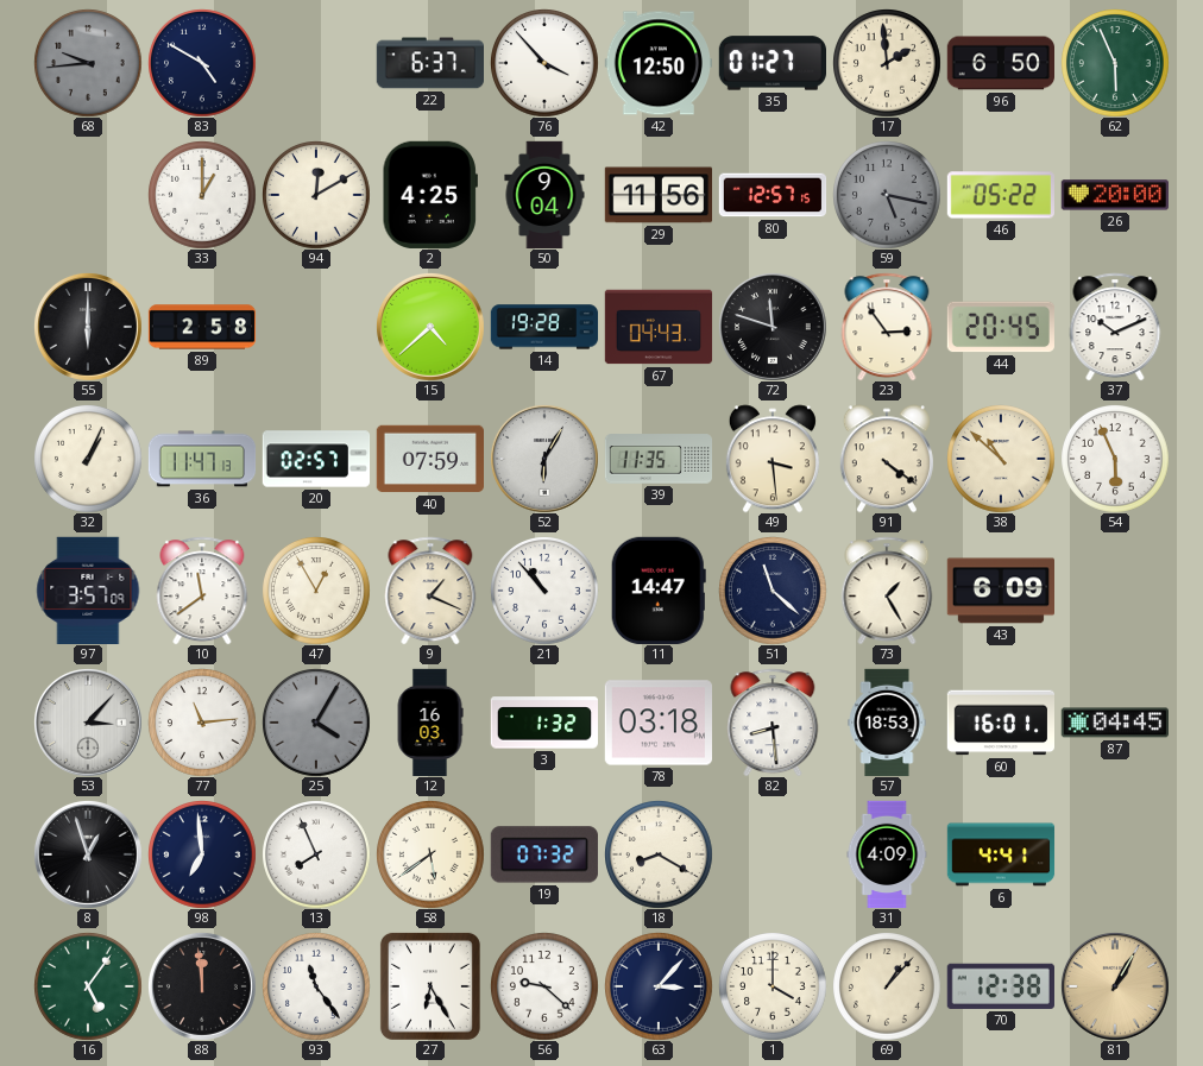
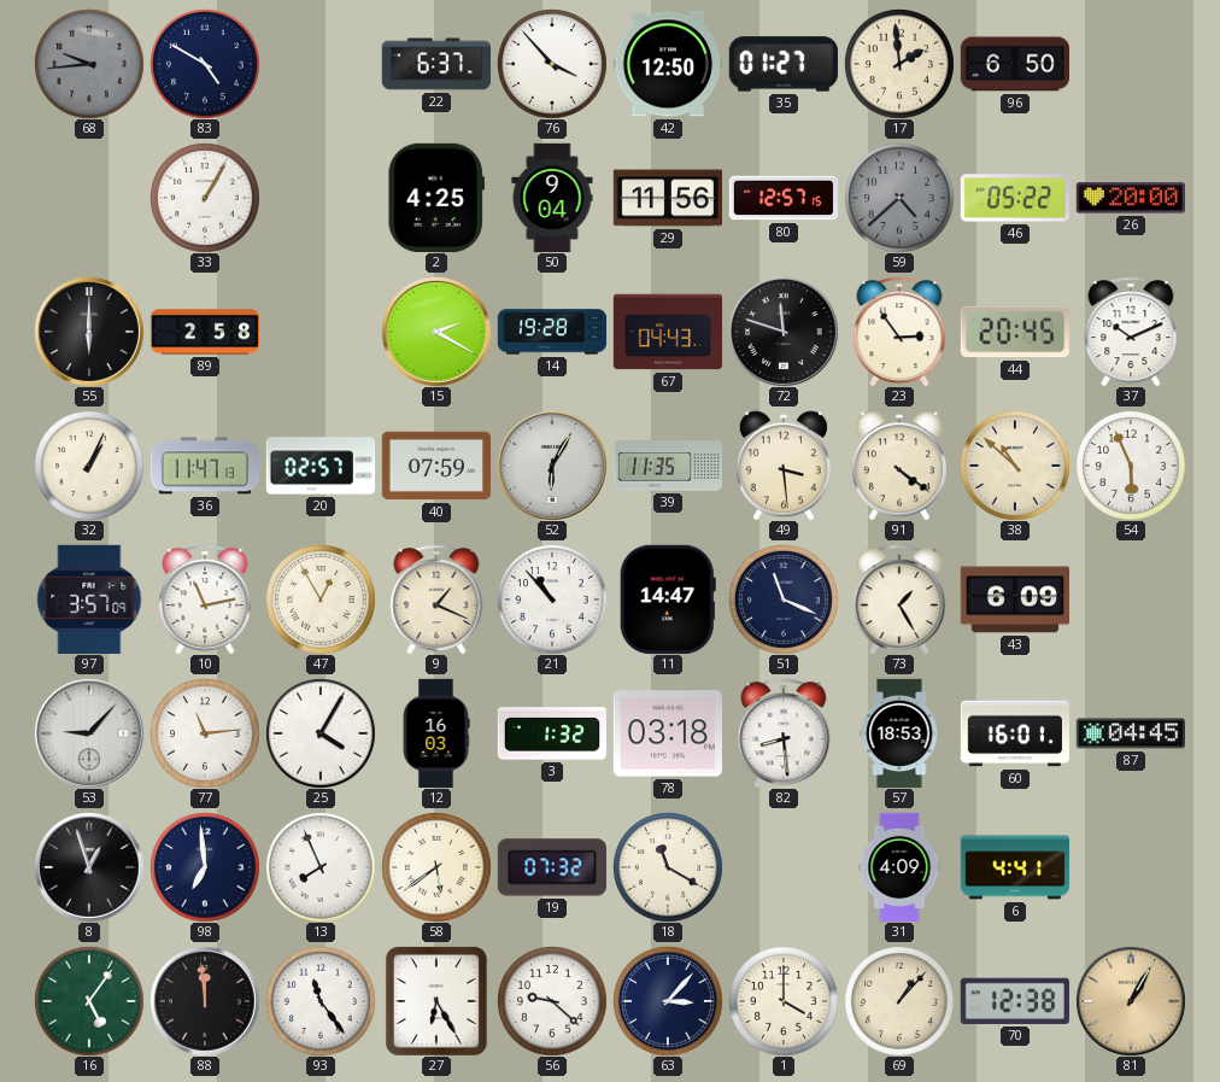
62: 5:56 -> none
33: 1:00 -> 1:05
94: 12:10 -> none
59: 5:17 -> 4:38
15: 4:38 -> 2:20
10: 11:39 -> 11:13
51: 11:22 -> 11:19
53: 3:07 -> 9:07
25 dial: grey -> white
18: 8:20 -> 11:20
